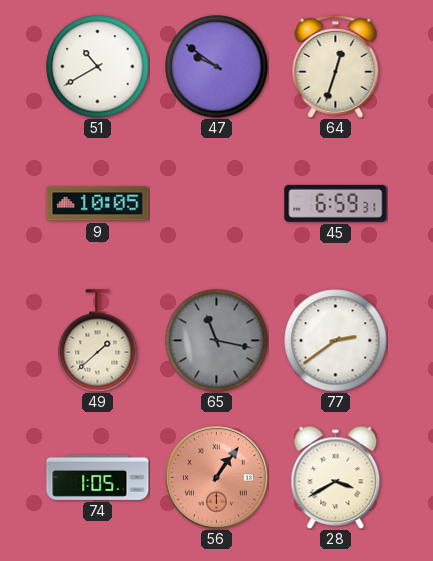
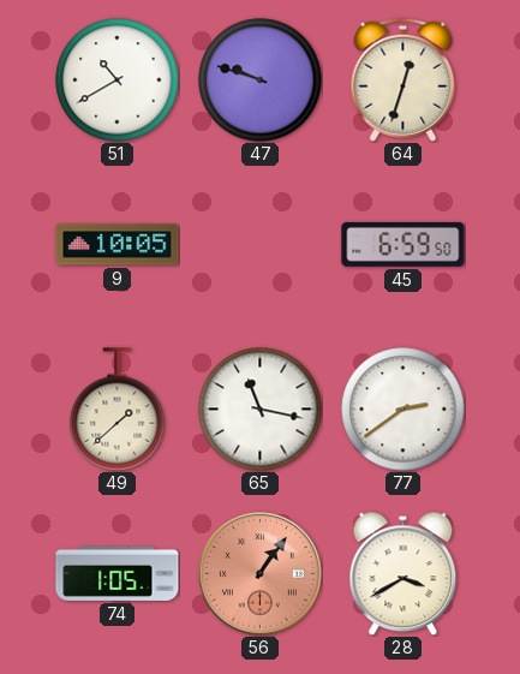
47: 9:51 -> 9:48
45: 6:59:31 -> 6:59:50
65 dial: grey -> white
